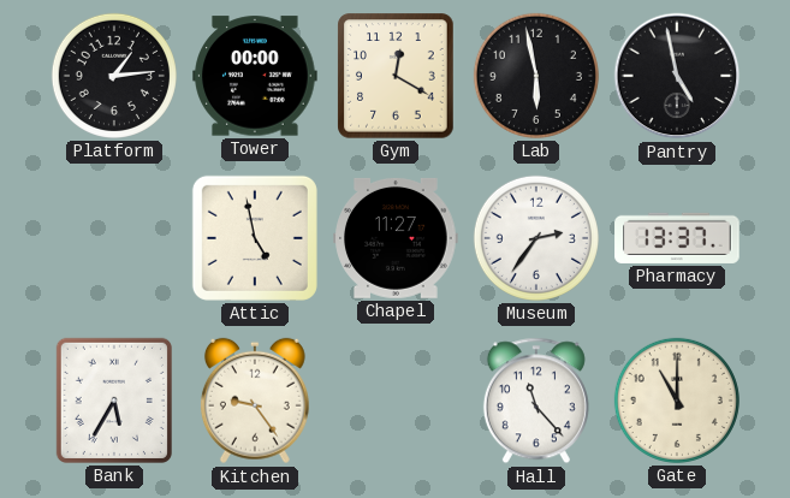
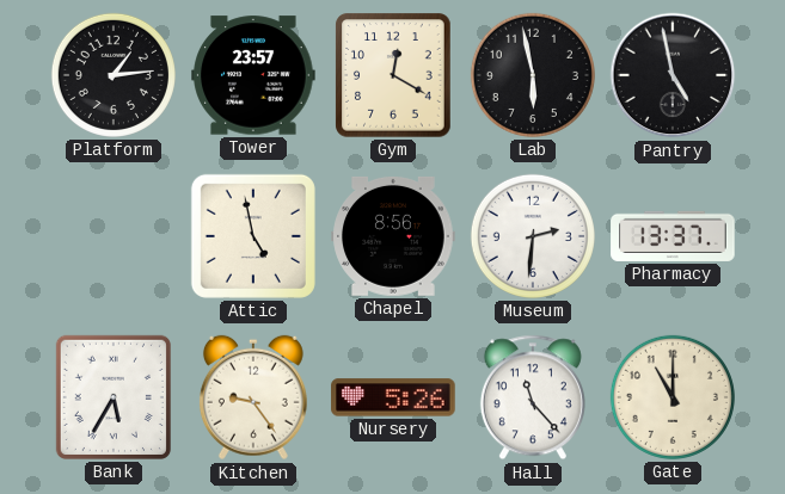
Tower: 00:00 -> 23:57
Chapel: 11:27 -> 8:56
Museum: 2:36 -> 2:31
Nursery: none -> 5:26
